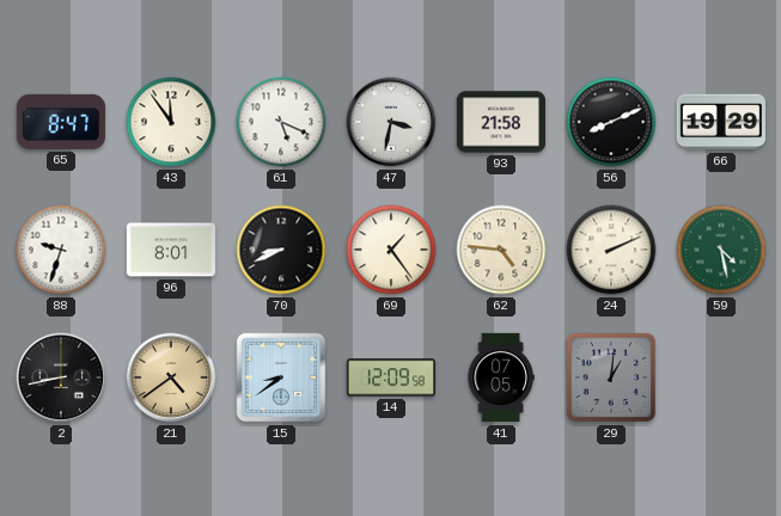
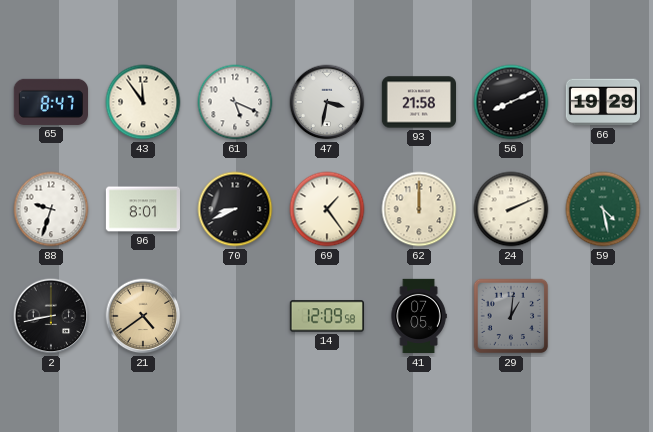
62: 4:46 -> 12:00
15: 8:39 -> none
